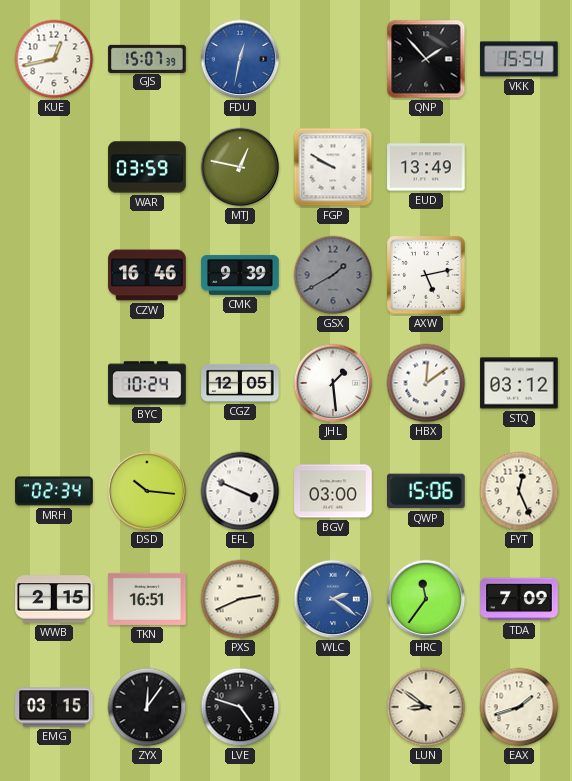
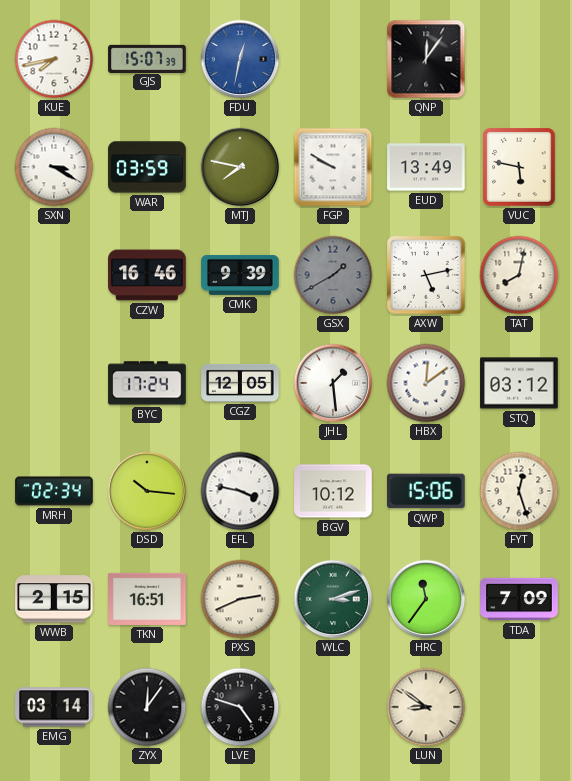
KUE: 12:43 -> 7:43
QNP: 1:53 -> 12:06
VKK: 15:54 -> none
SXN: none -> 3:20
MTJ: 12:47 -> 7:47
VUC: none -> 5:47
TAT: none -> 8:02
BYC: 10:24 -> 17:24
EFL: 3:49 -> 3:47
BGV: 03:00 -> 10:12
FYT: 12:26 -> 12:27
WLC: 2:21 -> 3:12
WLC dial: blue -> green
EMG: 03:15 -> 03:14
EAX: 1:42 -> none
